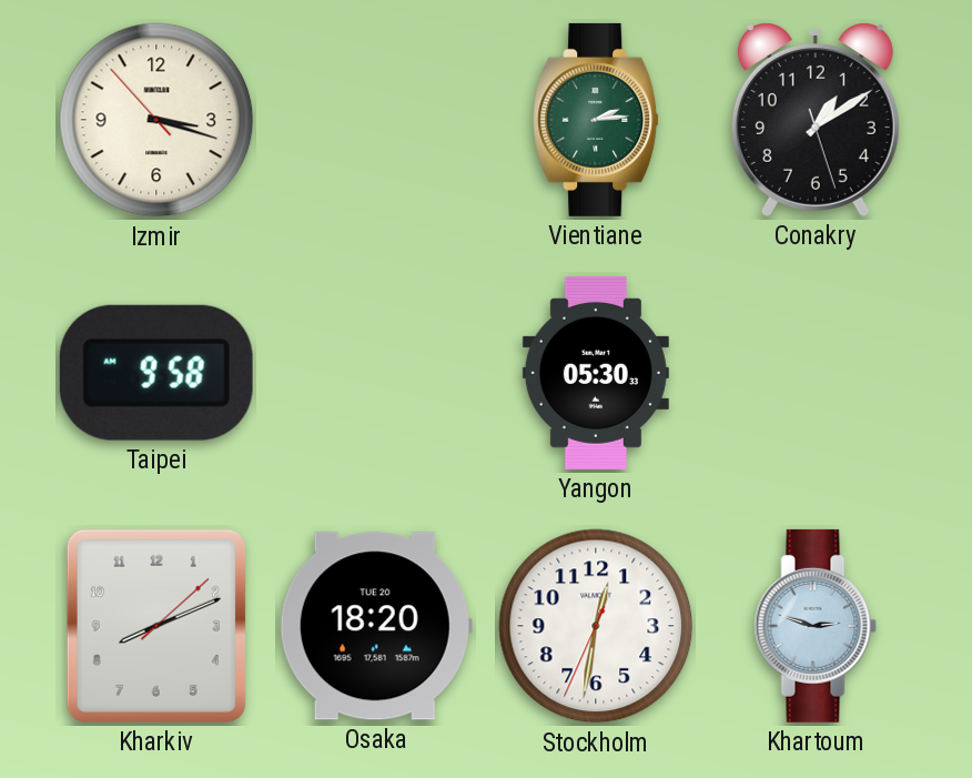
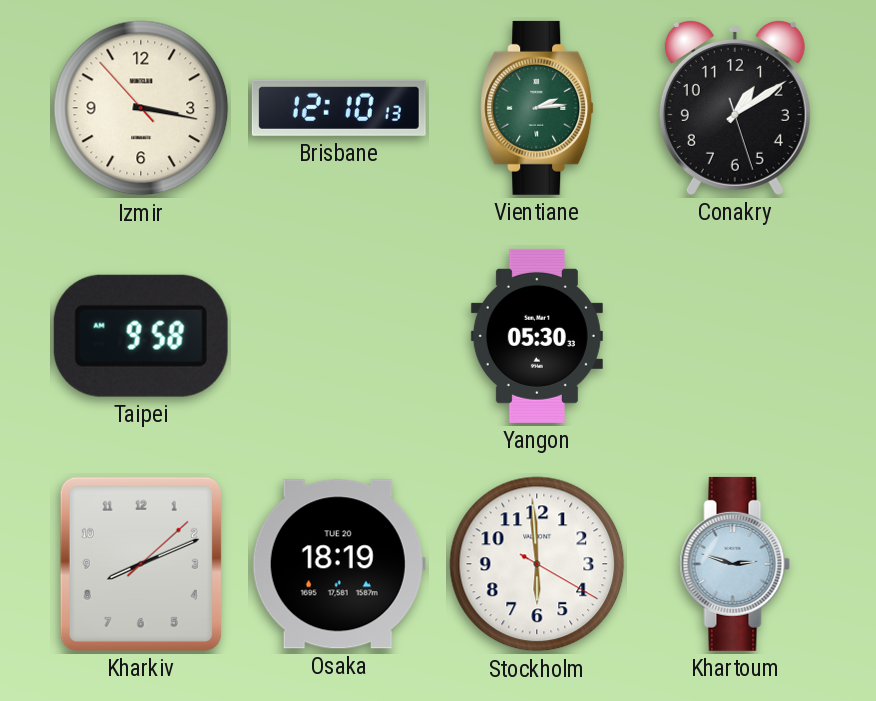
Izmir: 3:17 -> 3:16
Brisbane: none -> 12:10
Osaka: 18:20 -> 18:19
Stockholm: 12:31 -> 5:59
